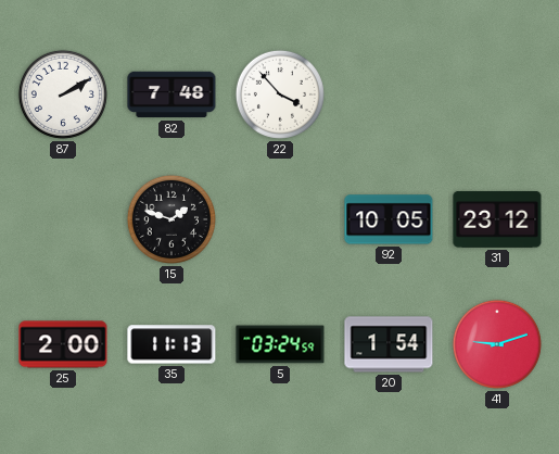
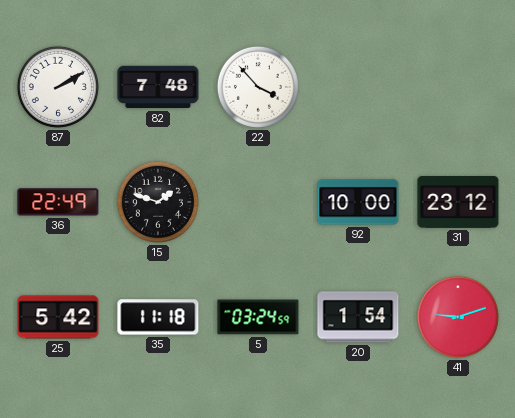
36: none -> 22:49
92: 10:05 -> 10:00
25: 2:00 -> 5:42
35: 11:13 -> 11:18
